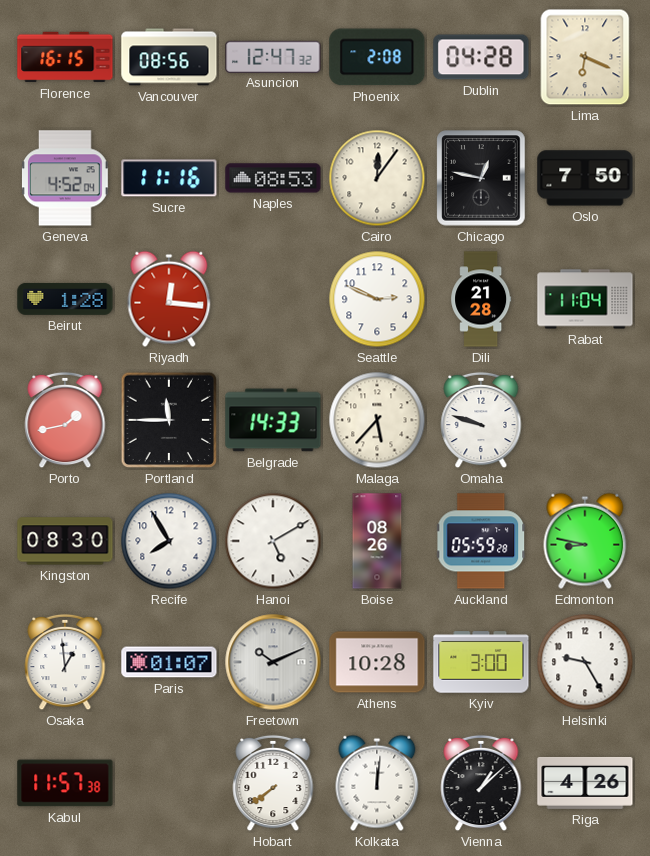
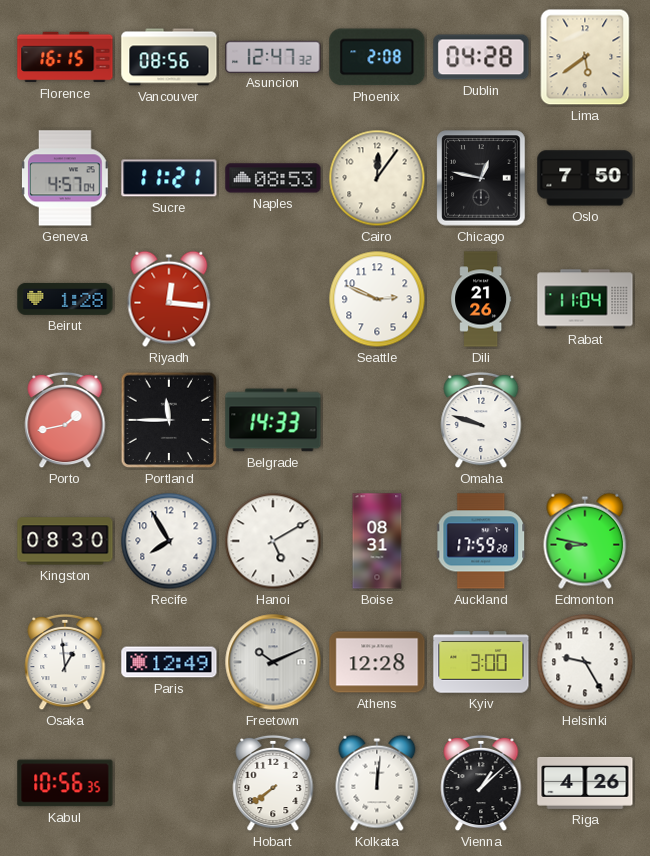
Lima: 6:19 -> 5:39
Geneva: 4:52 -> 4:57
Sucre: 11:16 -> 11:21
Dili: 21:28 -> 21:26
Malaga: 5:37 -> none
Boise: 08:26 -> 08:31
Auckland: 05:59 -> 17:59
Paris: 01:07 -> 12:49
Athens: 10:28 -> 12:28
Kabul: 11:57 -> 10:56
